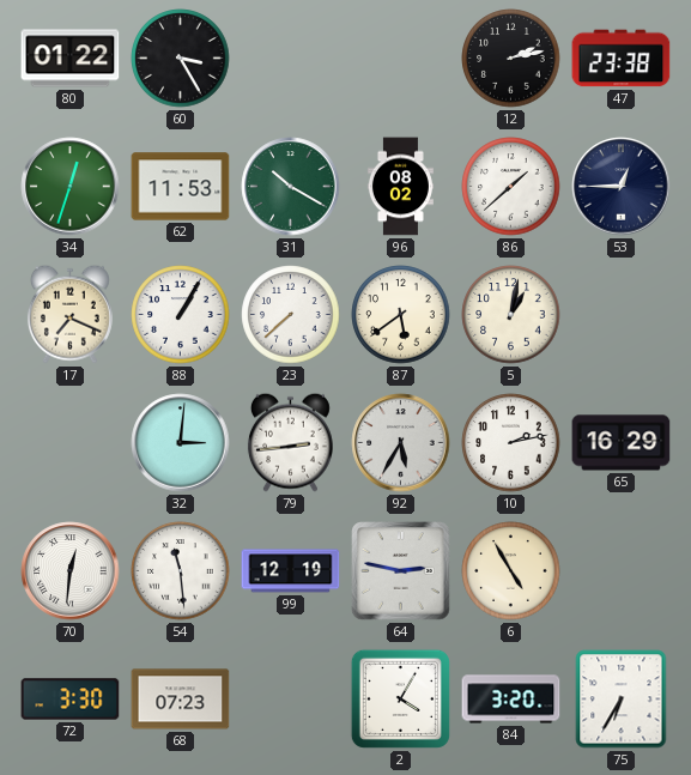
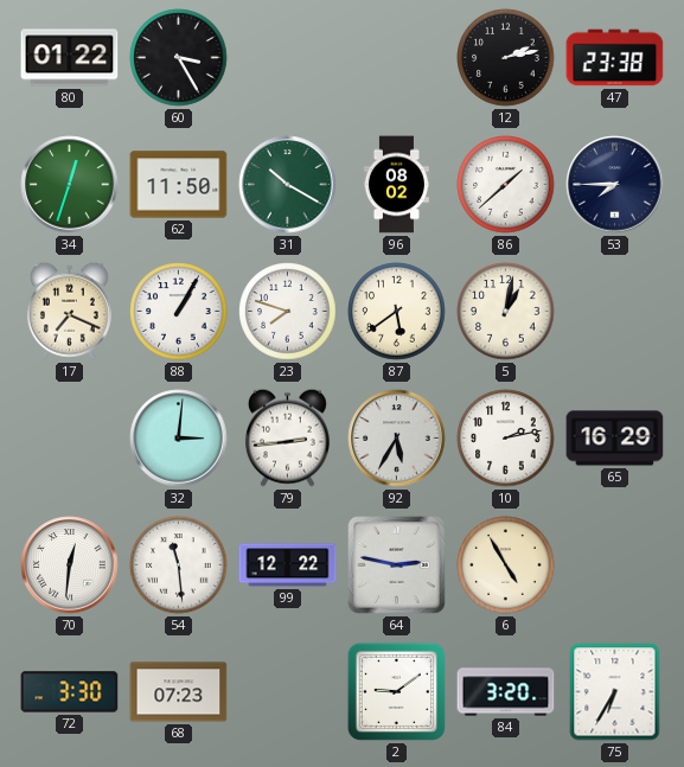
62: 11:53 -> 11:50
53: 12:45 -> 7:45
23: 7:38 -> 7:48
99: 12:19 -> 12:22
2: 4:05 -> 9:09
